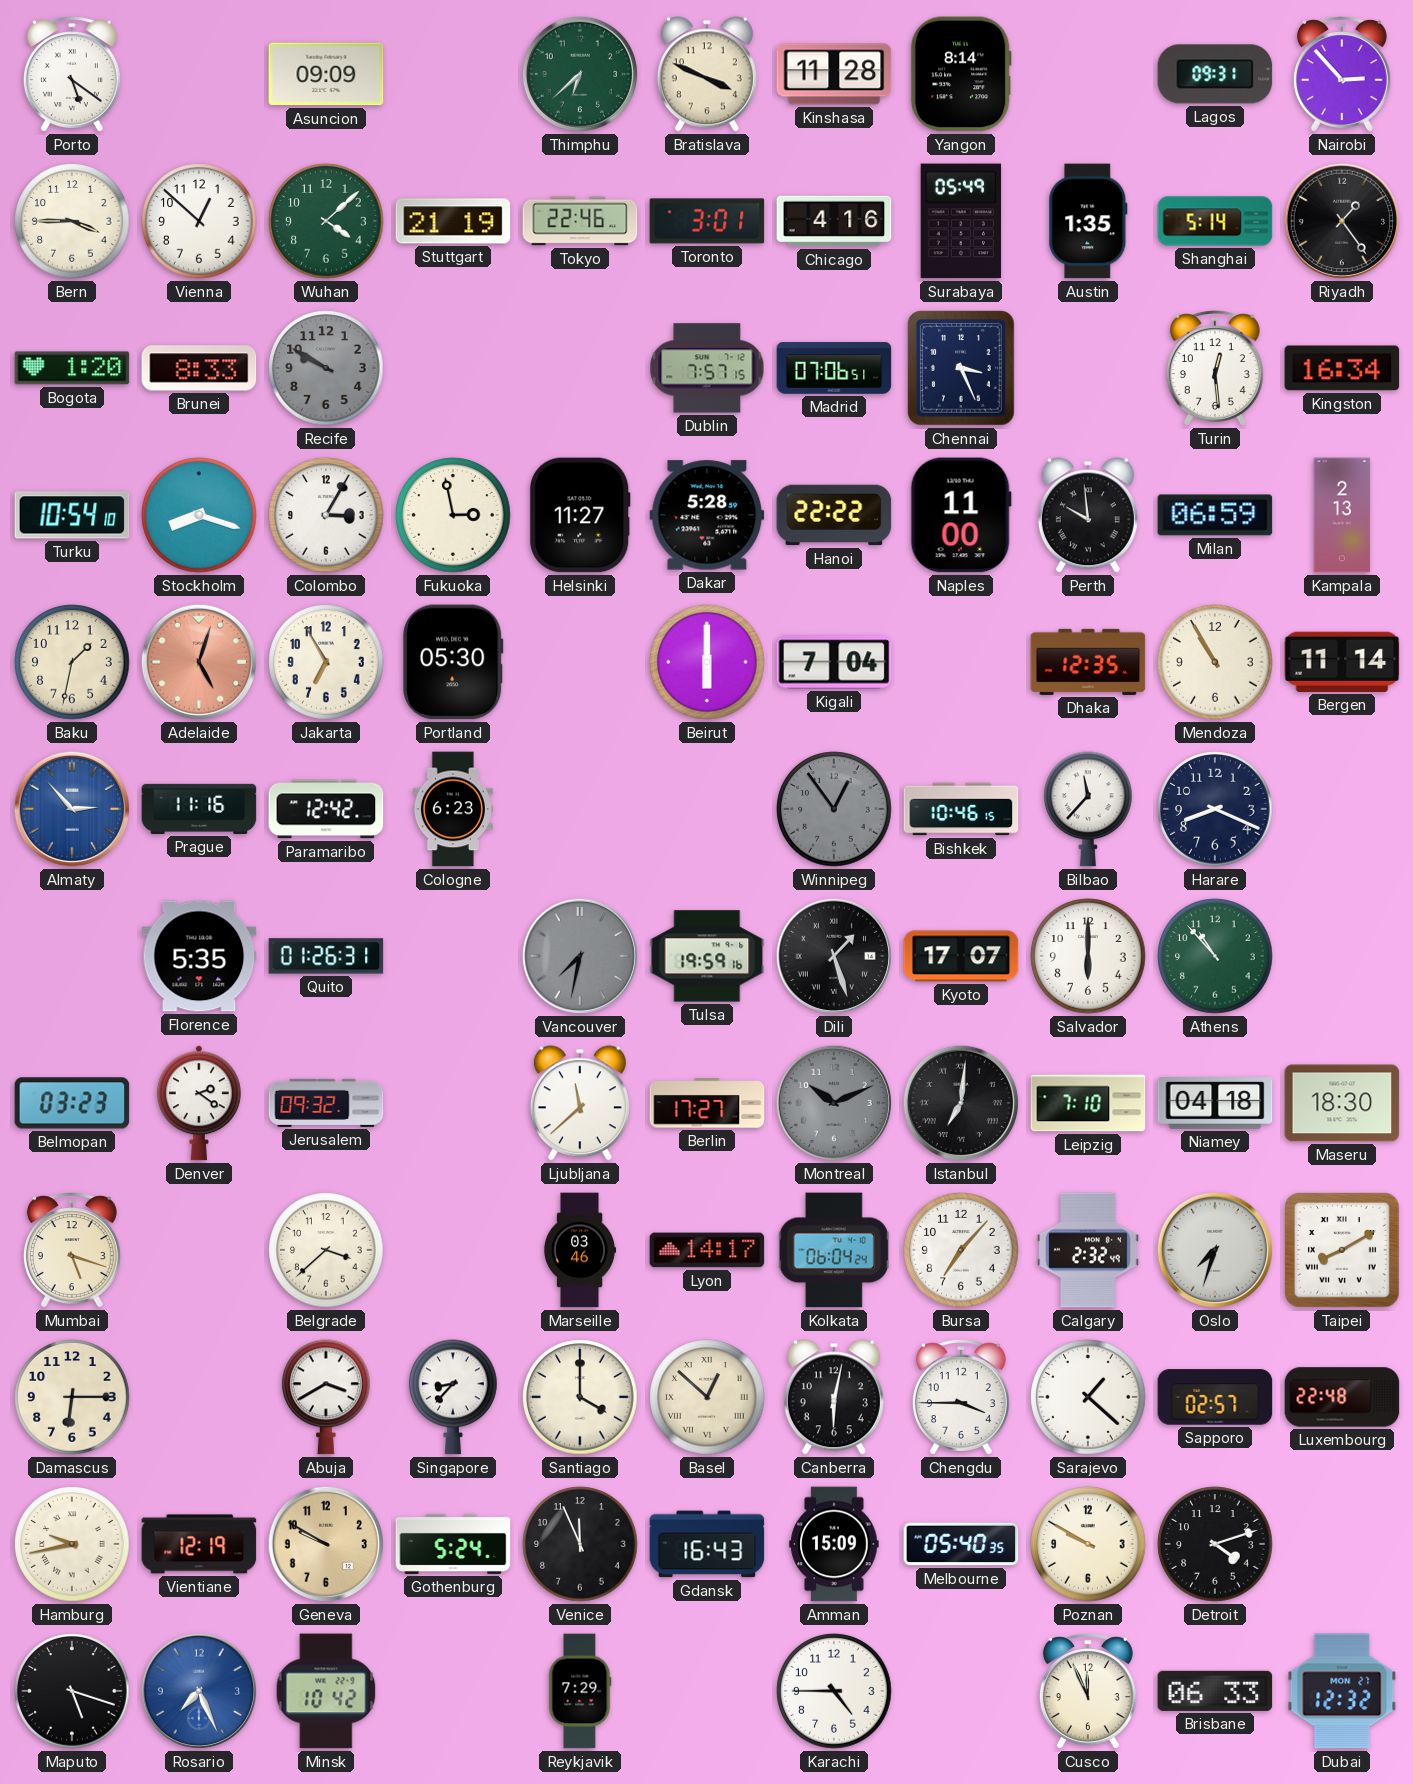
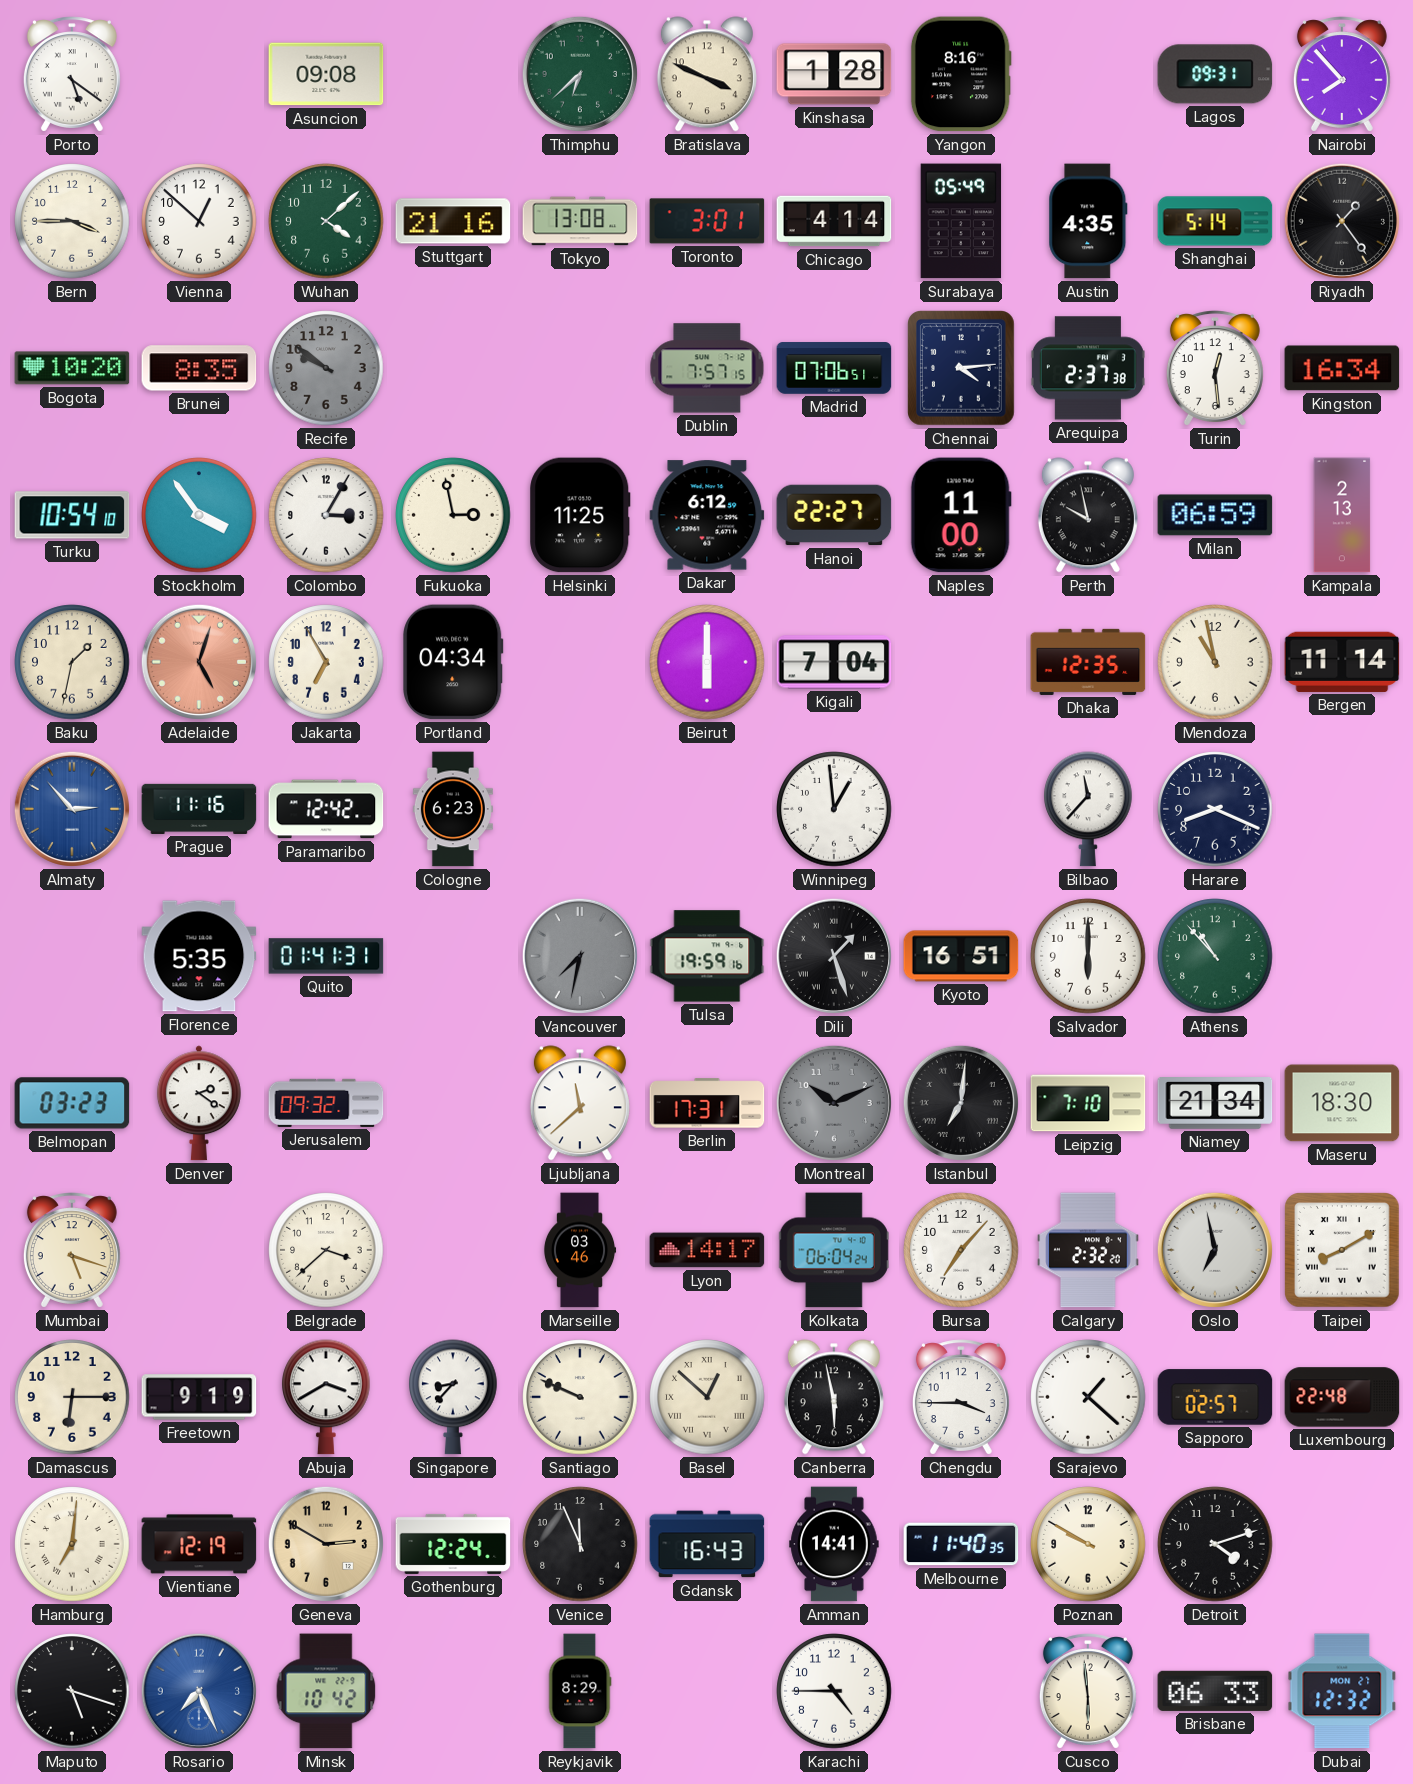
Asuncion: 09:09 -> 09:08
Kinshasa: 11:28 -> 1:28
Yangon: 8:14 -> 8:16
Nairobi: 2:53 -> 7:53
Stuttgart: 21:19 -> 21:16
Tokyo: 22:46 -> 13:08
Chicago: 4:16 -> 4:14
Austin: 1:35 -> 4:35
Bogota: 1:20 -> 10:20
Brunei: 8:33 -> 8:35
Recife: 9:50 -> 9:51
Chennai: 3:26 -> 4:14
Arequipa: none -> 2:37
Stockholm: 8:18 -> 3:54
Helsinki: 11:27 -> 11:25
Dakar: 5:28 -> 6:12
Hanoi: 22:22 -> 22:27
Perth: 9:59 -> 9:58
Portland: 05:30 -> 04:34
Mendoza: 10:55 -> 10:58
Winnipeg: 12:54 -> 12:59
Winnipeg dial: grey -> white
Bishkek: 10:46 -> none
Quito: 01:26 -> 01:41
Kyoto: 17:07 -> 16:51
Berlin: 17:27 -> 17:31
Niamey: 04:18 -> 21:34
Calgary: 2:32:49 -> 2:32:20
Oslo: 7:33 -> 6:58
Freetown: none -> 9:19
Santiago: 4:00 -> 9:49
Canberra: 6:02 -> 5:58
Hamburg: 9:43 -> 7:01
Geneva: 9:50 -> 2:50
Gothenburg: 5:24 -> 12:24
Amman: 15:09 -> 14:41
Melbourne: 05:40 -> 11:40
Reykjavik: 7:29 -> 8:29
Cusco: 11:56 -> 5:59
